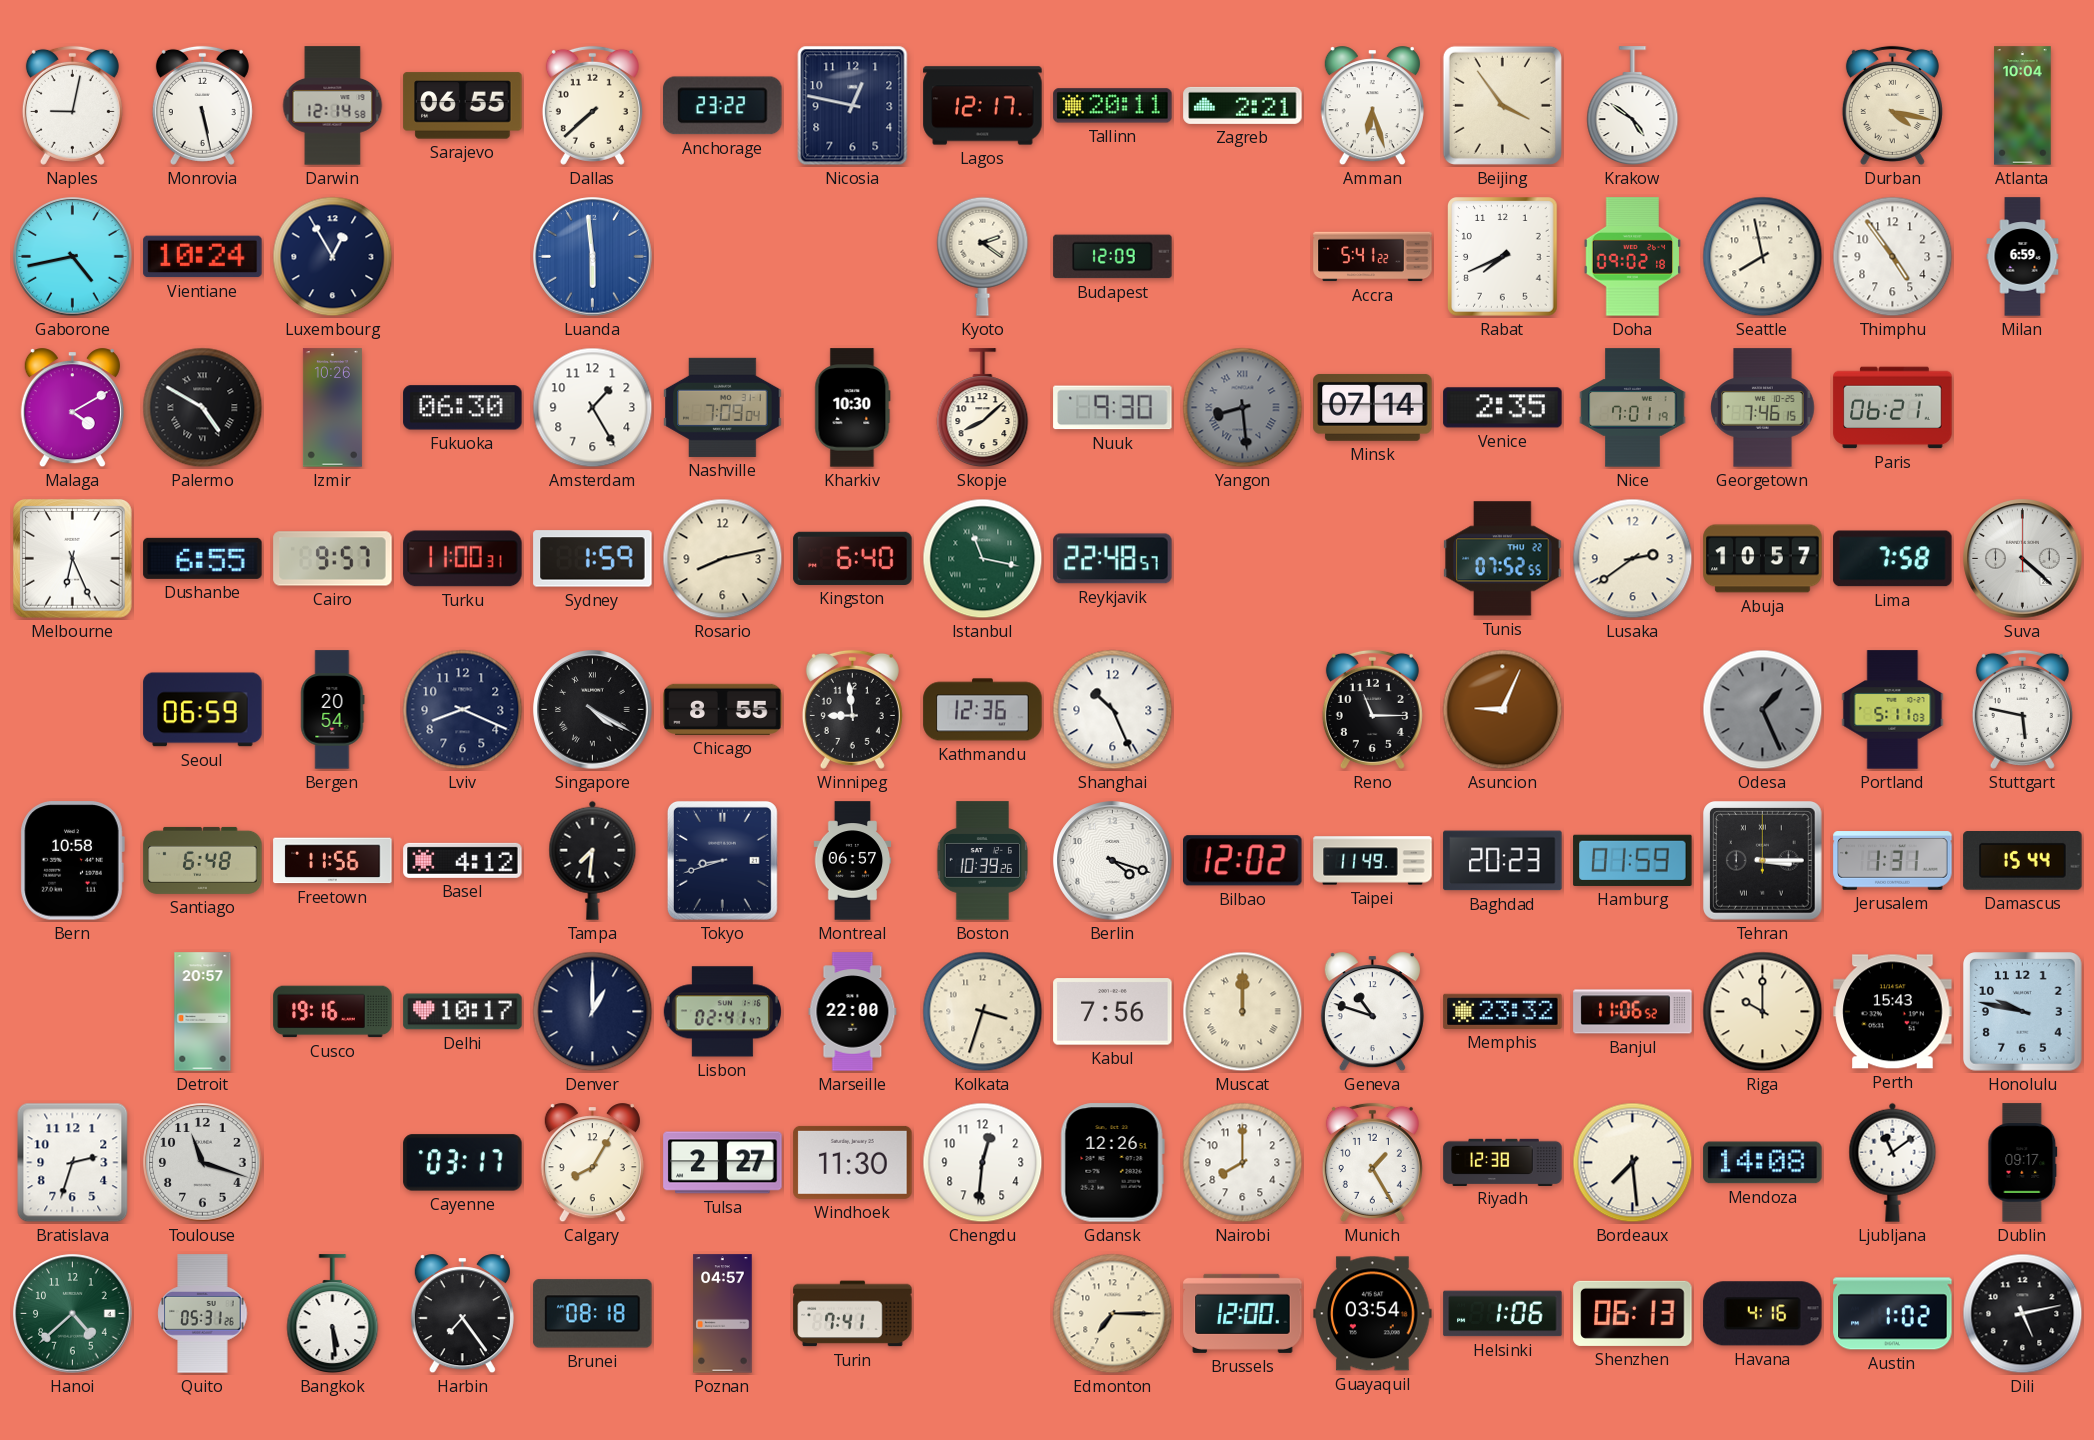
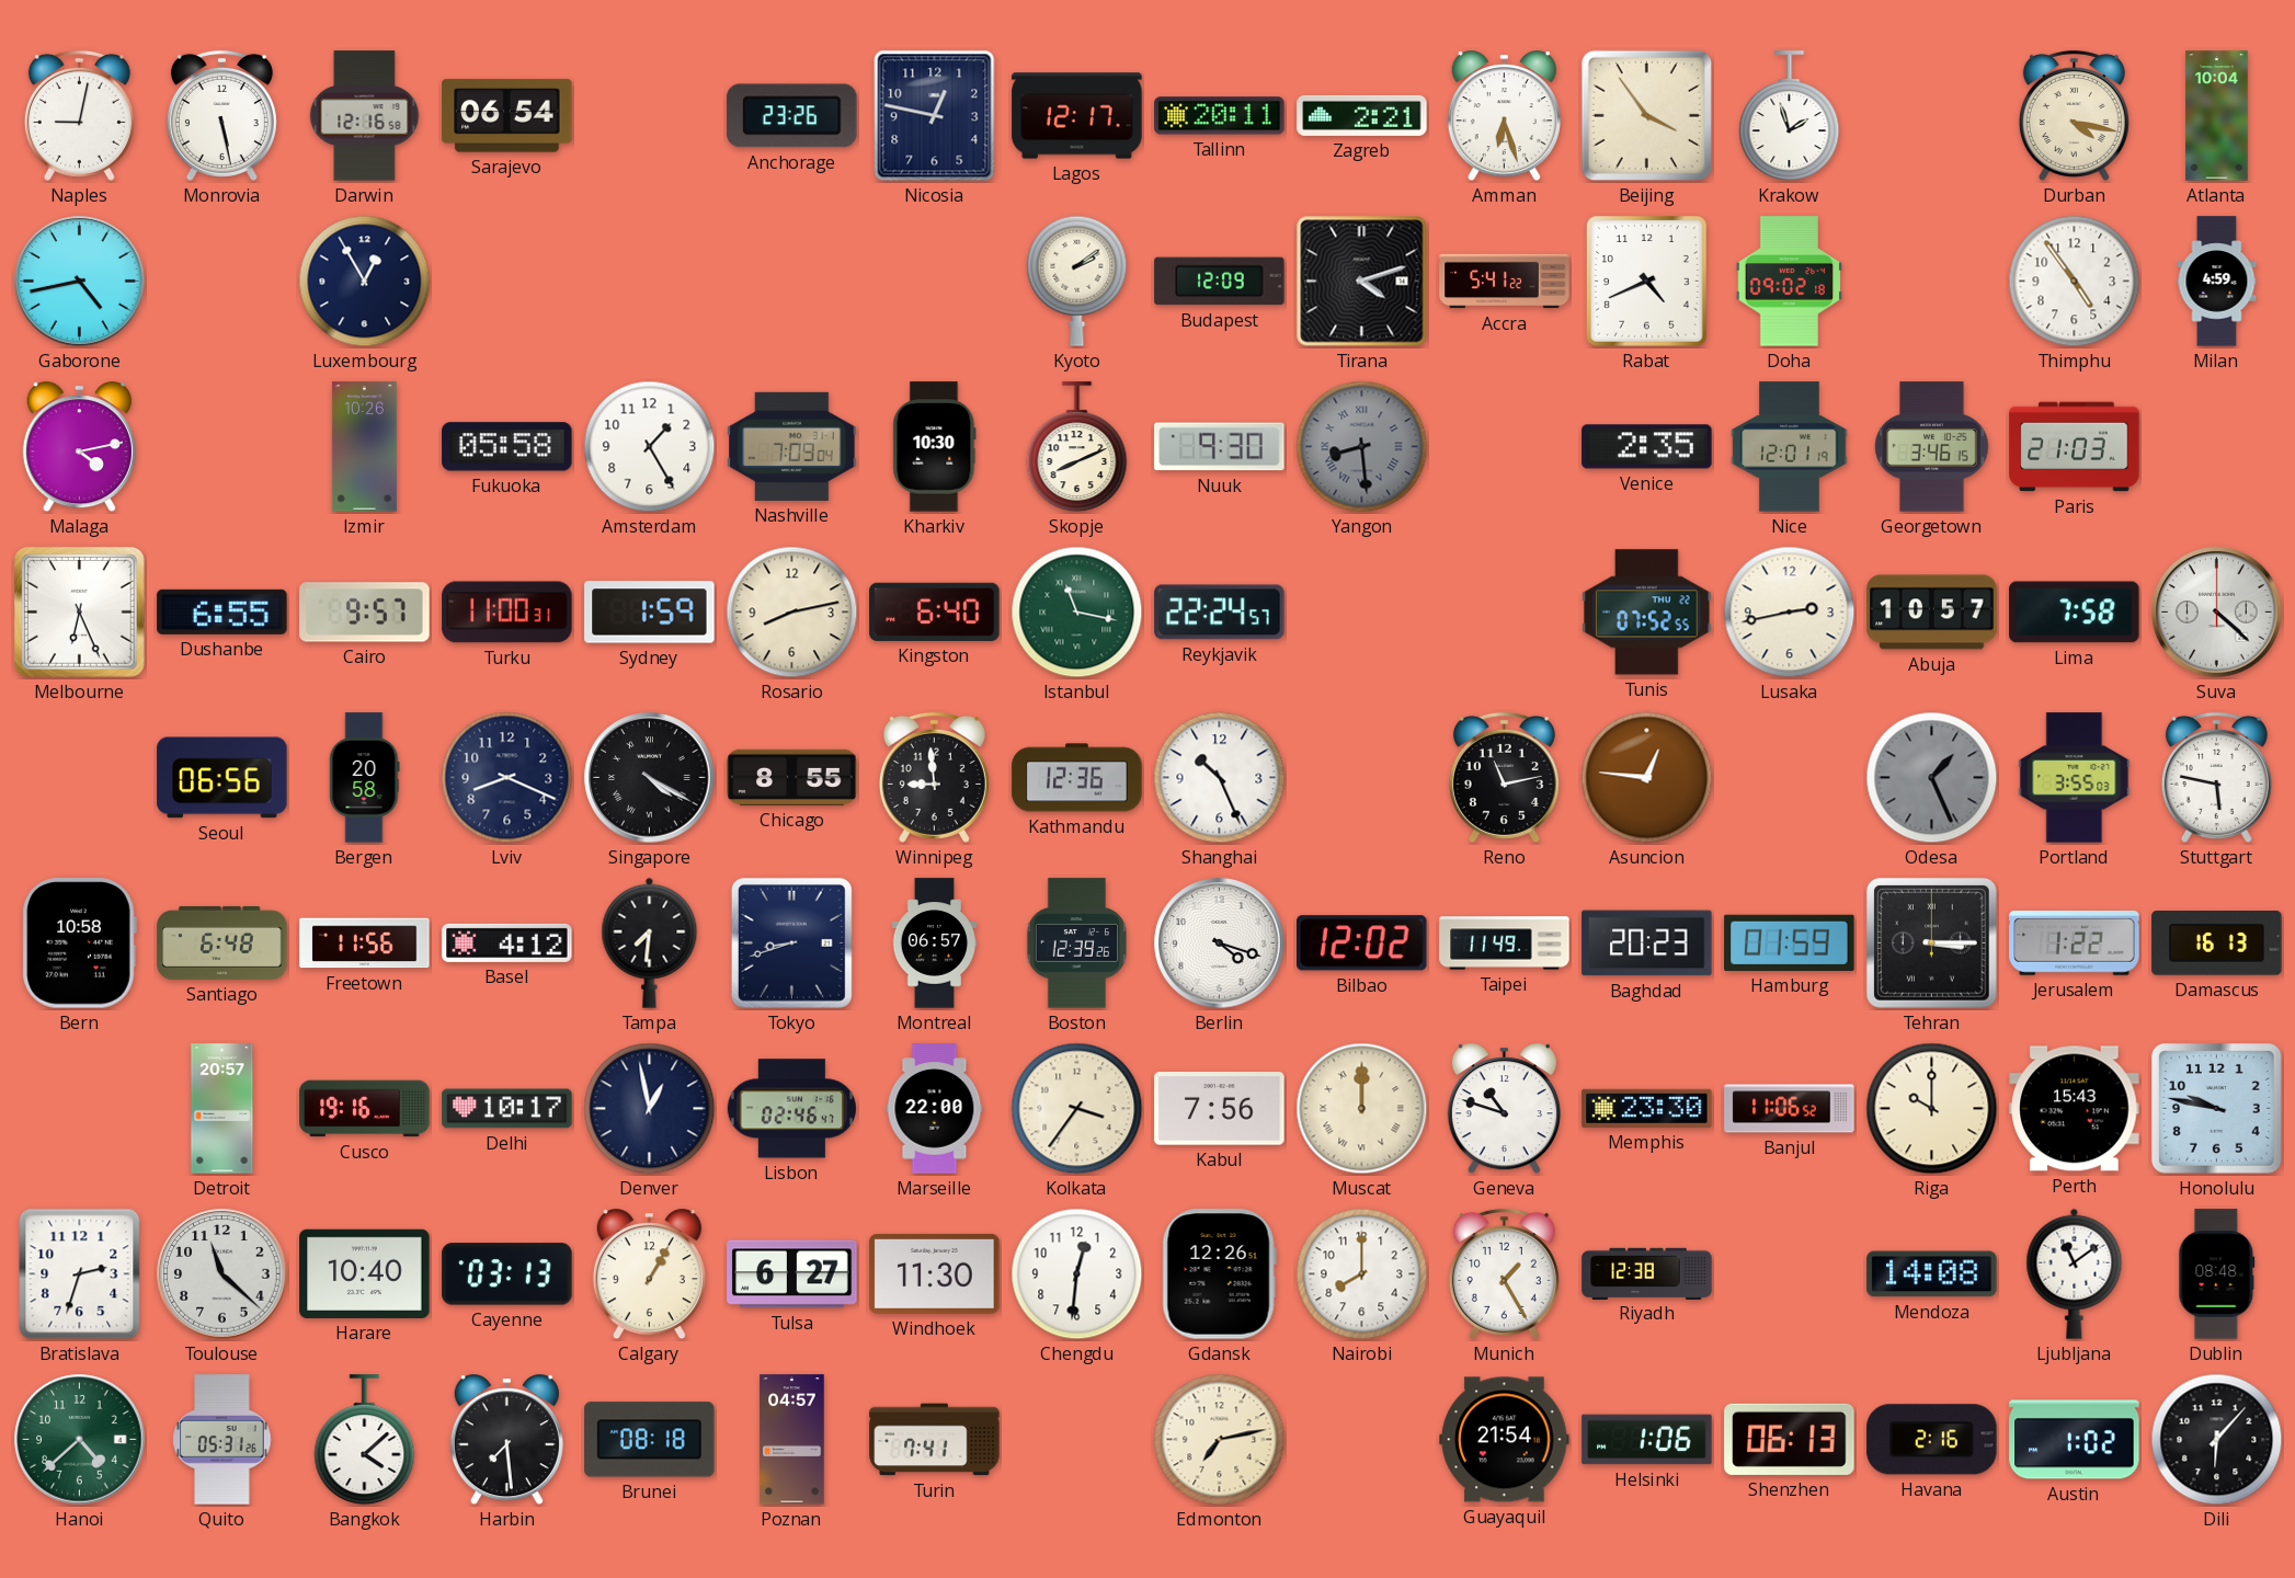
Darwin: 12:14 -> 12:16
Sarajevo: 06:55 -> 06:54
Dallas: 7:38 -> none
Anchorage: 23:22 -> 23:26
Krakow: 4:51 -> 1:57
Vientiane: 10:24 -> none
Luanda: 5:59 -> none
Kyoto: 2:21 -> 2:09
Tirana: none -> 4:12
Rabat: 7:41 -> 4:41
Seattle: 7:58 -> none
Milan: 6:59 -> 4:59
Malaga: 4:10 -> 4:13
Palermo: 4:50 -> none
Fukuoka: 06:30 -> 05:58
Skopje: 8:08 -> 8:11
Minsk: 07:14 -> none
Nice: 7:01 -> 12:01
Georgetown: 7:46 -> 3:46
Paris: 06:21 -> 21:03
Reykjavik: 22:48 -> 22:24
Lusaka: 2:39 -> 2:43
Seoul: 06:59 -> 06:56
Bergen: 20:54 -> 20:58
Reno: 11:15 -> 11:13
Asuncion: 9:04 -> 12:46
Portland: 5:11 -> 3:55
Boston: 10:39 -> 12:39
Jerusalem: 1:31 -> 1:22
Damascus: 15:44 -> 16:13
Denver: 1:00 -> 12:58
Lisbon: 02:41 -> 02:46
Kolkata: 3:33 -> 3:36
Memphis: 23:32 -> 23:30
Toulouse: 11:18 -> 11:22
Harare: none -> 10:40
Cayenne: 03:17 -> 03:13
Calgary: 8:05 -> 1:05
Tulsa: 2:27 -> 6:27
Bordeaux: 7:29 -> none
Dublin: 09:17 -> 08:48
Bangkok: 5:29 -> 4:08
Harbin: 7:24 -> 7:29
Edmonton: 7:15 -> 7:13
Brussels: 12:00 -> none
Guayaquil: 03:54 -> 21:54
Havana: 4:16 -> 2:16
Dili: 5:13 -> 6:07
